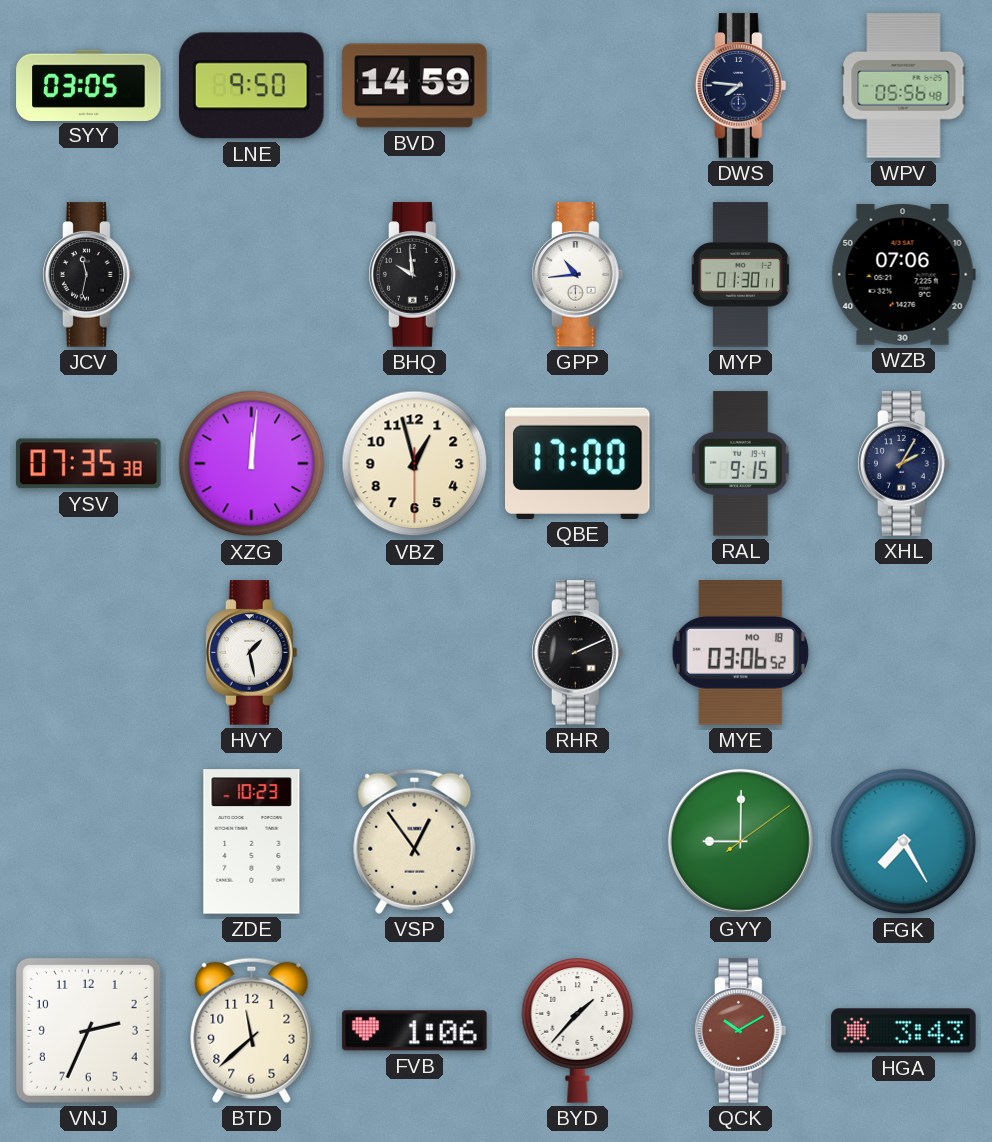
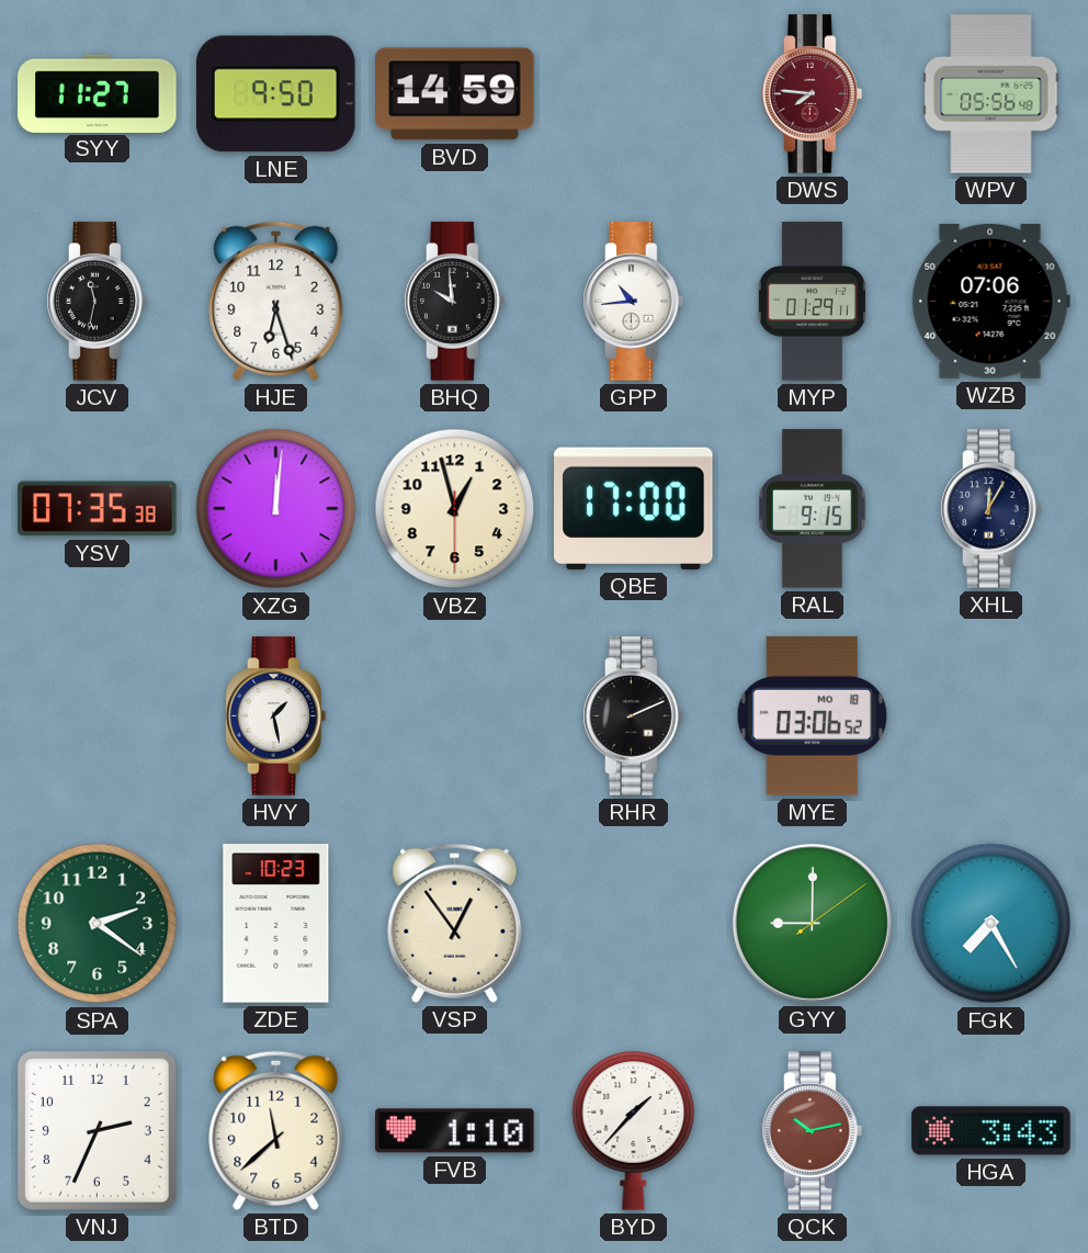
SYY: 03:05 -> 11:27
DWS dial: navy -> burgundy
HJE: none -> 6:27
MYP: 01:30 -> 01:29
XHL: 2:05 -> 12:05
SPA: none -> 2:21
FVB: 1:06 -> 1:10
QCK: 10:10 -> 10:13
